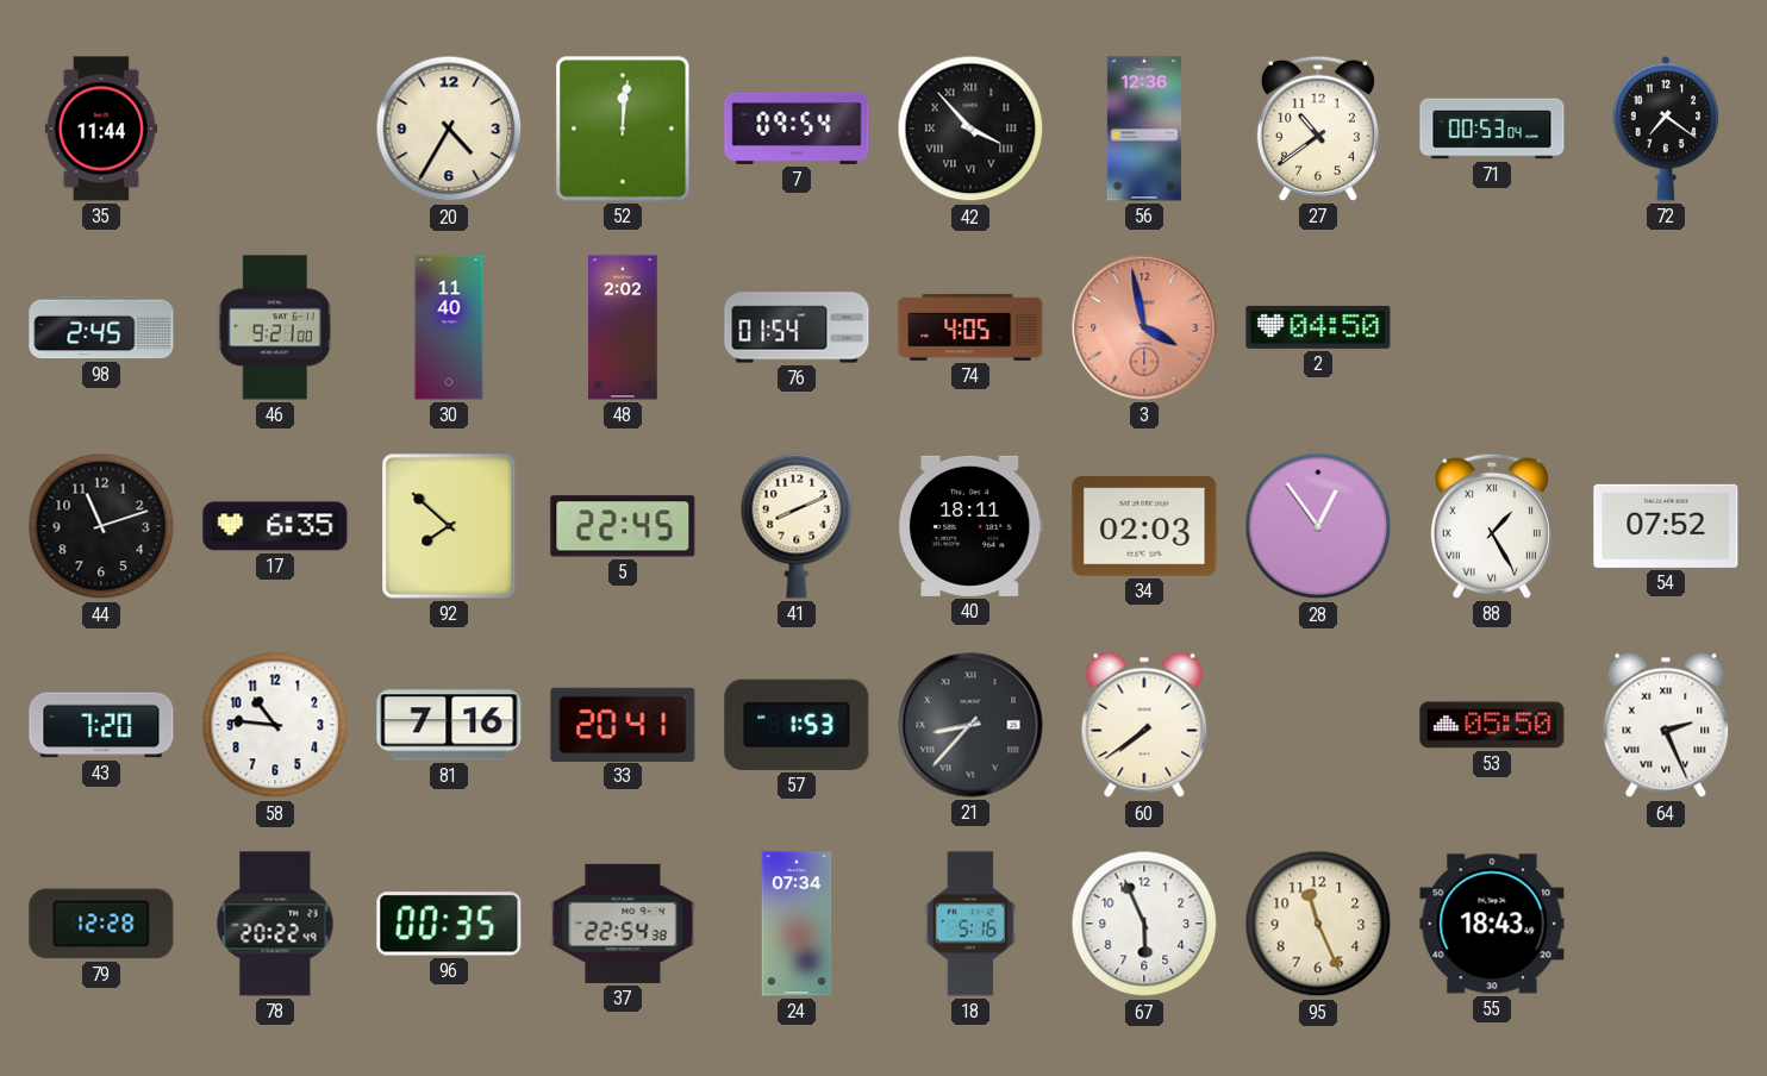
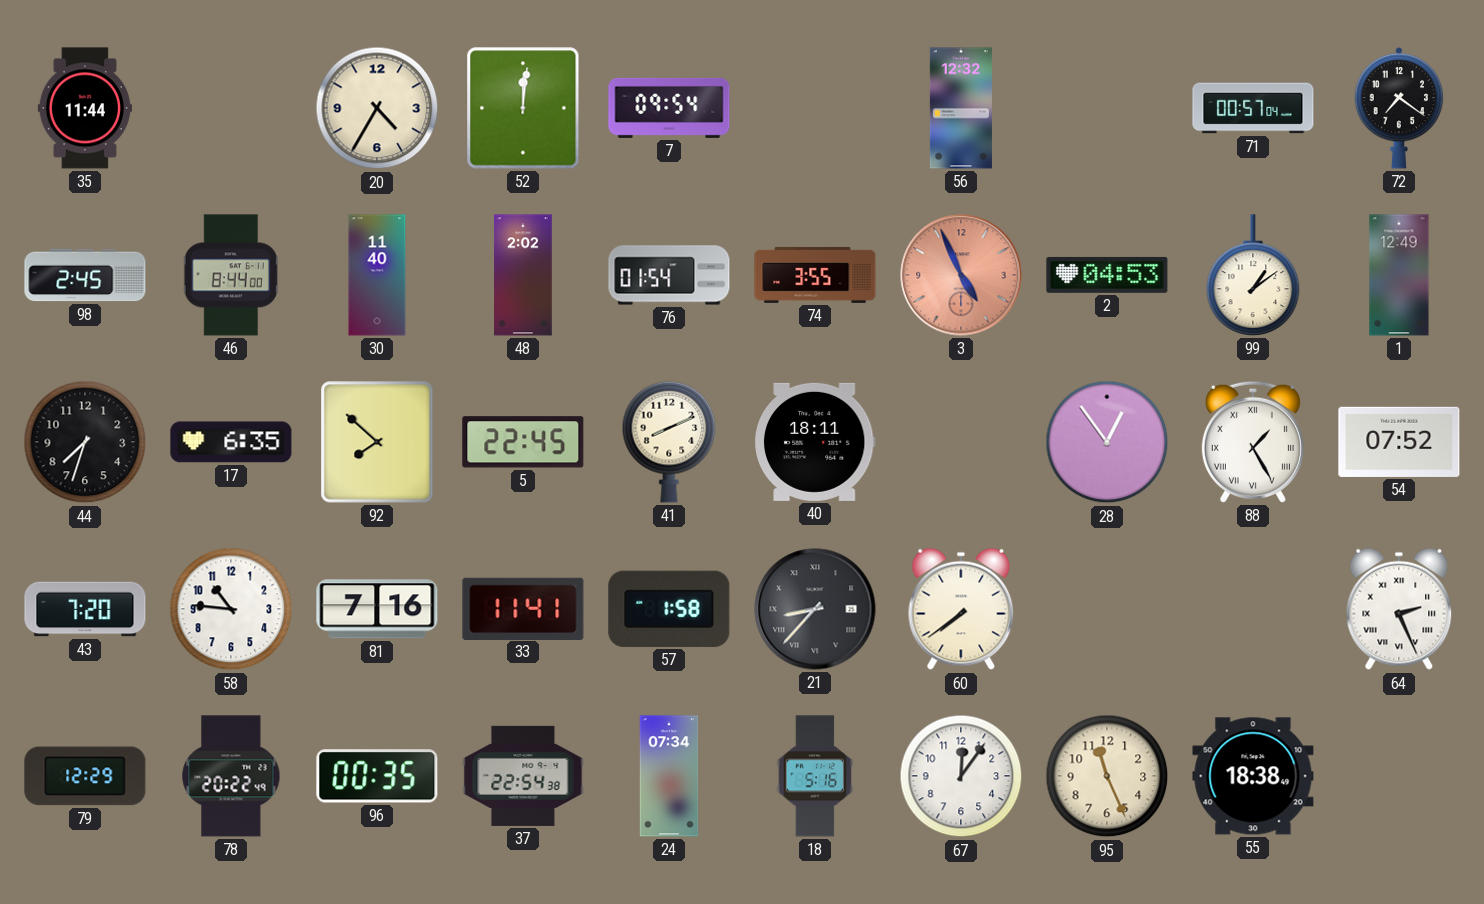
42: 3:53 -> none
56: 12:36 -> 12:32
27: 10:39 -> none
71: 00:53 -> 00:57
46: 9:21 -> 8:44
74: 4:05 -> 3:55
3: 3:58 -> 4:56
2: 04:50 -> 04:53
99: none -> 1:09
1: none -> 12:49
44: 11:12 -> 7:33
34: 02:03 -> none
33: 20:41 -> 11:41
57: 1:53 -> 1:58
53: 05:50 -> none
79: 12:28 -> 12:29
67: 5:56 -> 12:06
55: 18:43 -> 18:38
